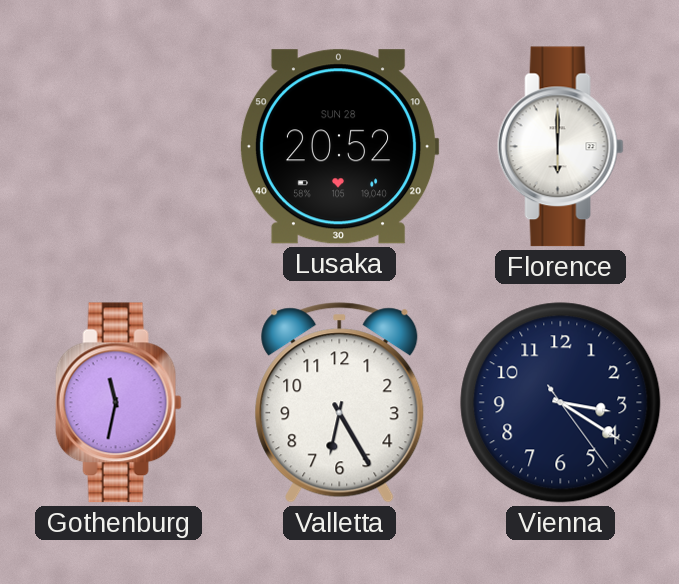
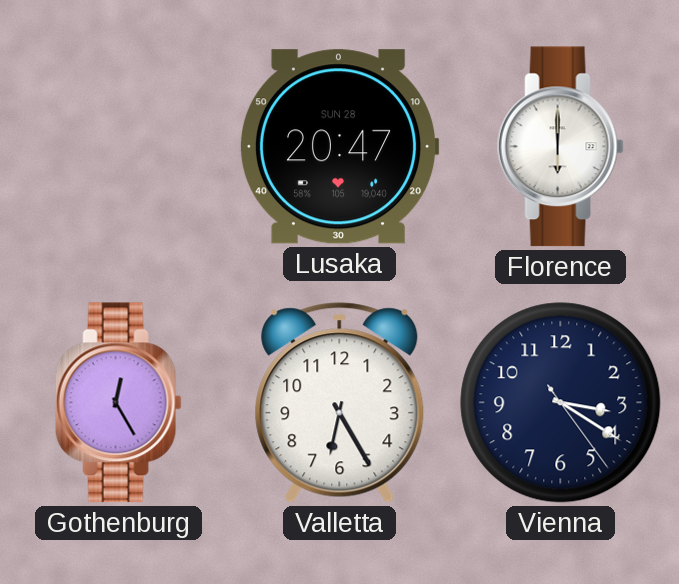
Lusaka: 20:52 -> 20:47
Gothenburg: 11:32 -> 12:25
